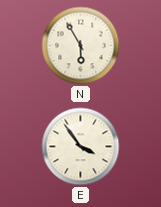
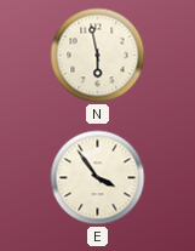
N: 5:55 -> 5:58
